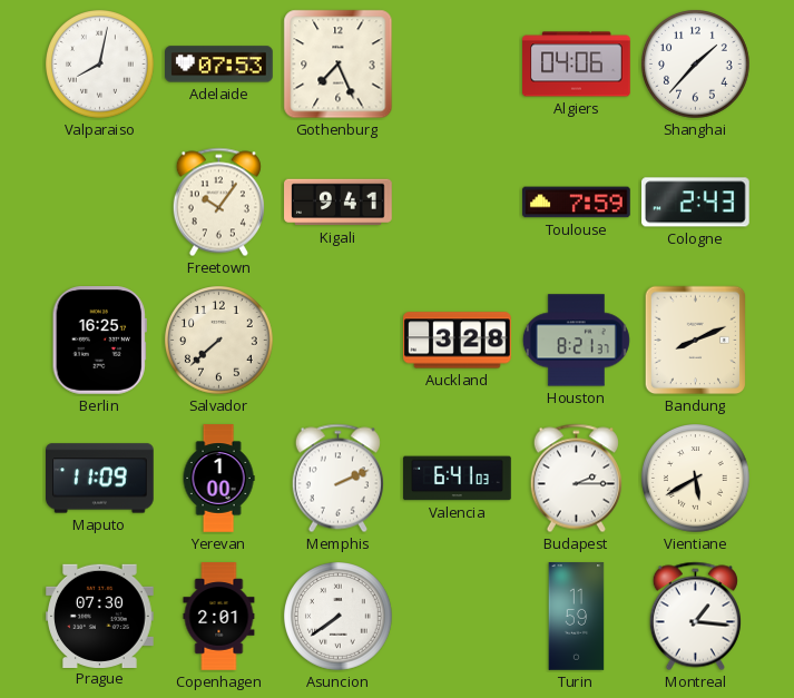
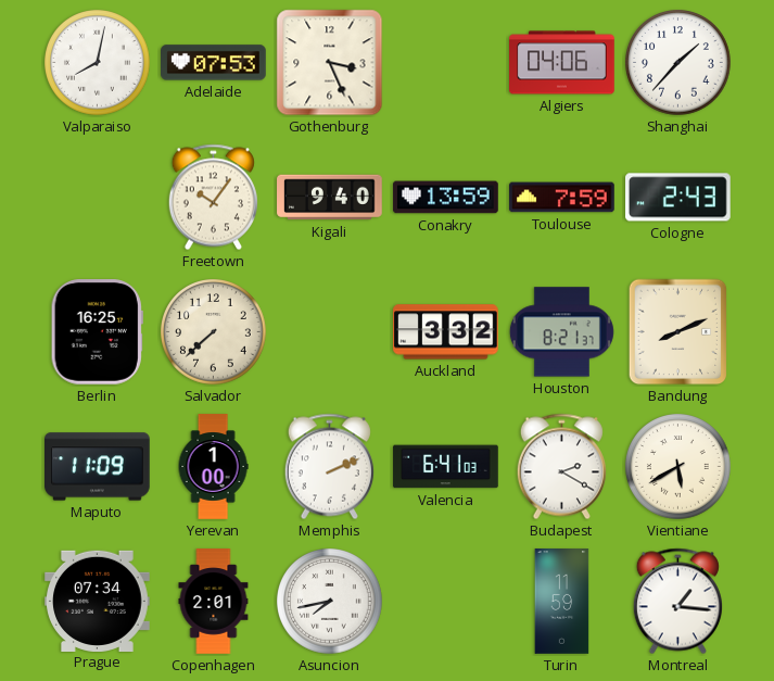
Gothenburg: 7:26 -> 3:26
Kigali: 9:41 -> 9:40
Conakry: none -> 13:59
Auckland: 3:28 -> 3:32
Budapest: 2:15 -> 2:20
Prague: 07:30 -> 07:34
Asuncion: 7:39 -> 7:43
